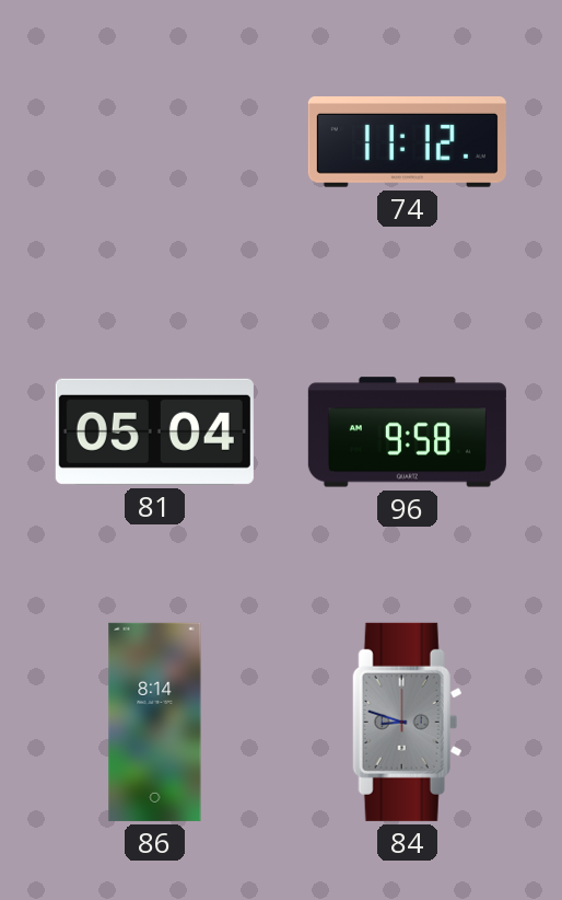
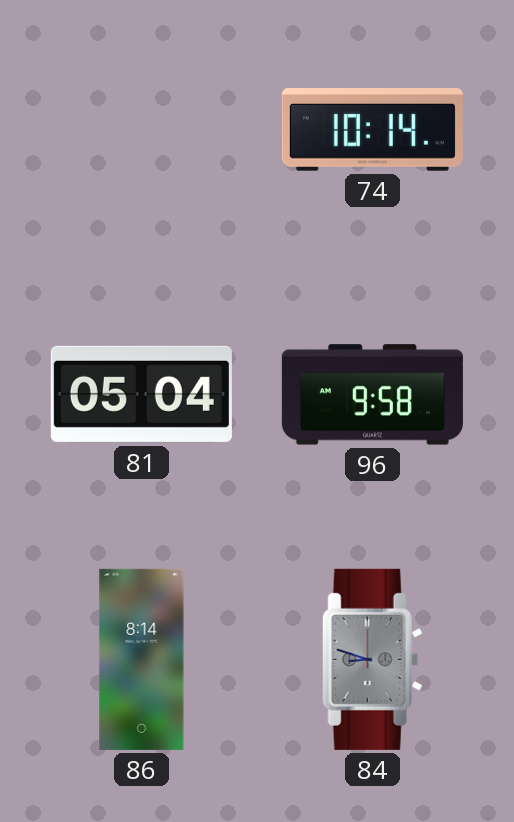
74: 11:12 -> 10:14
